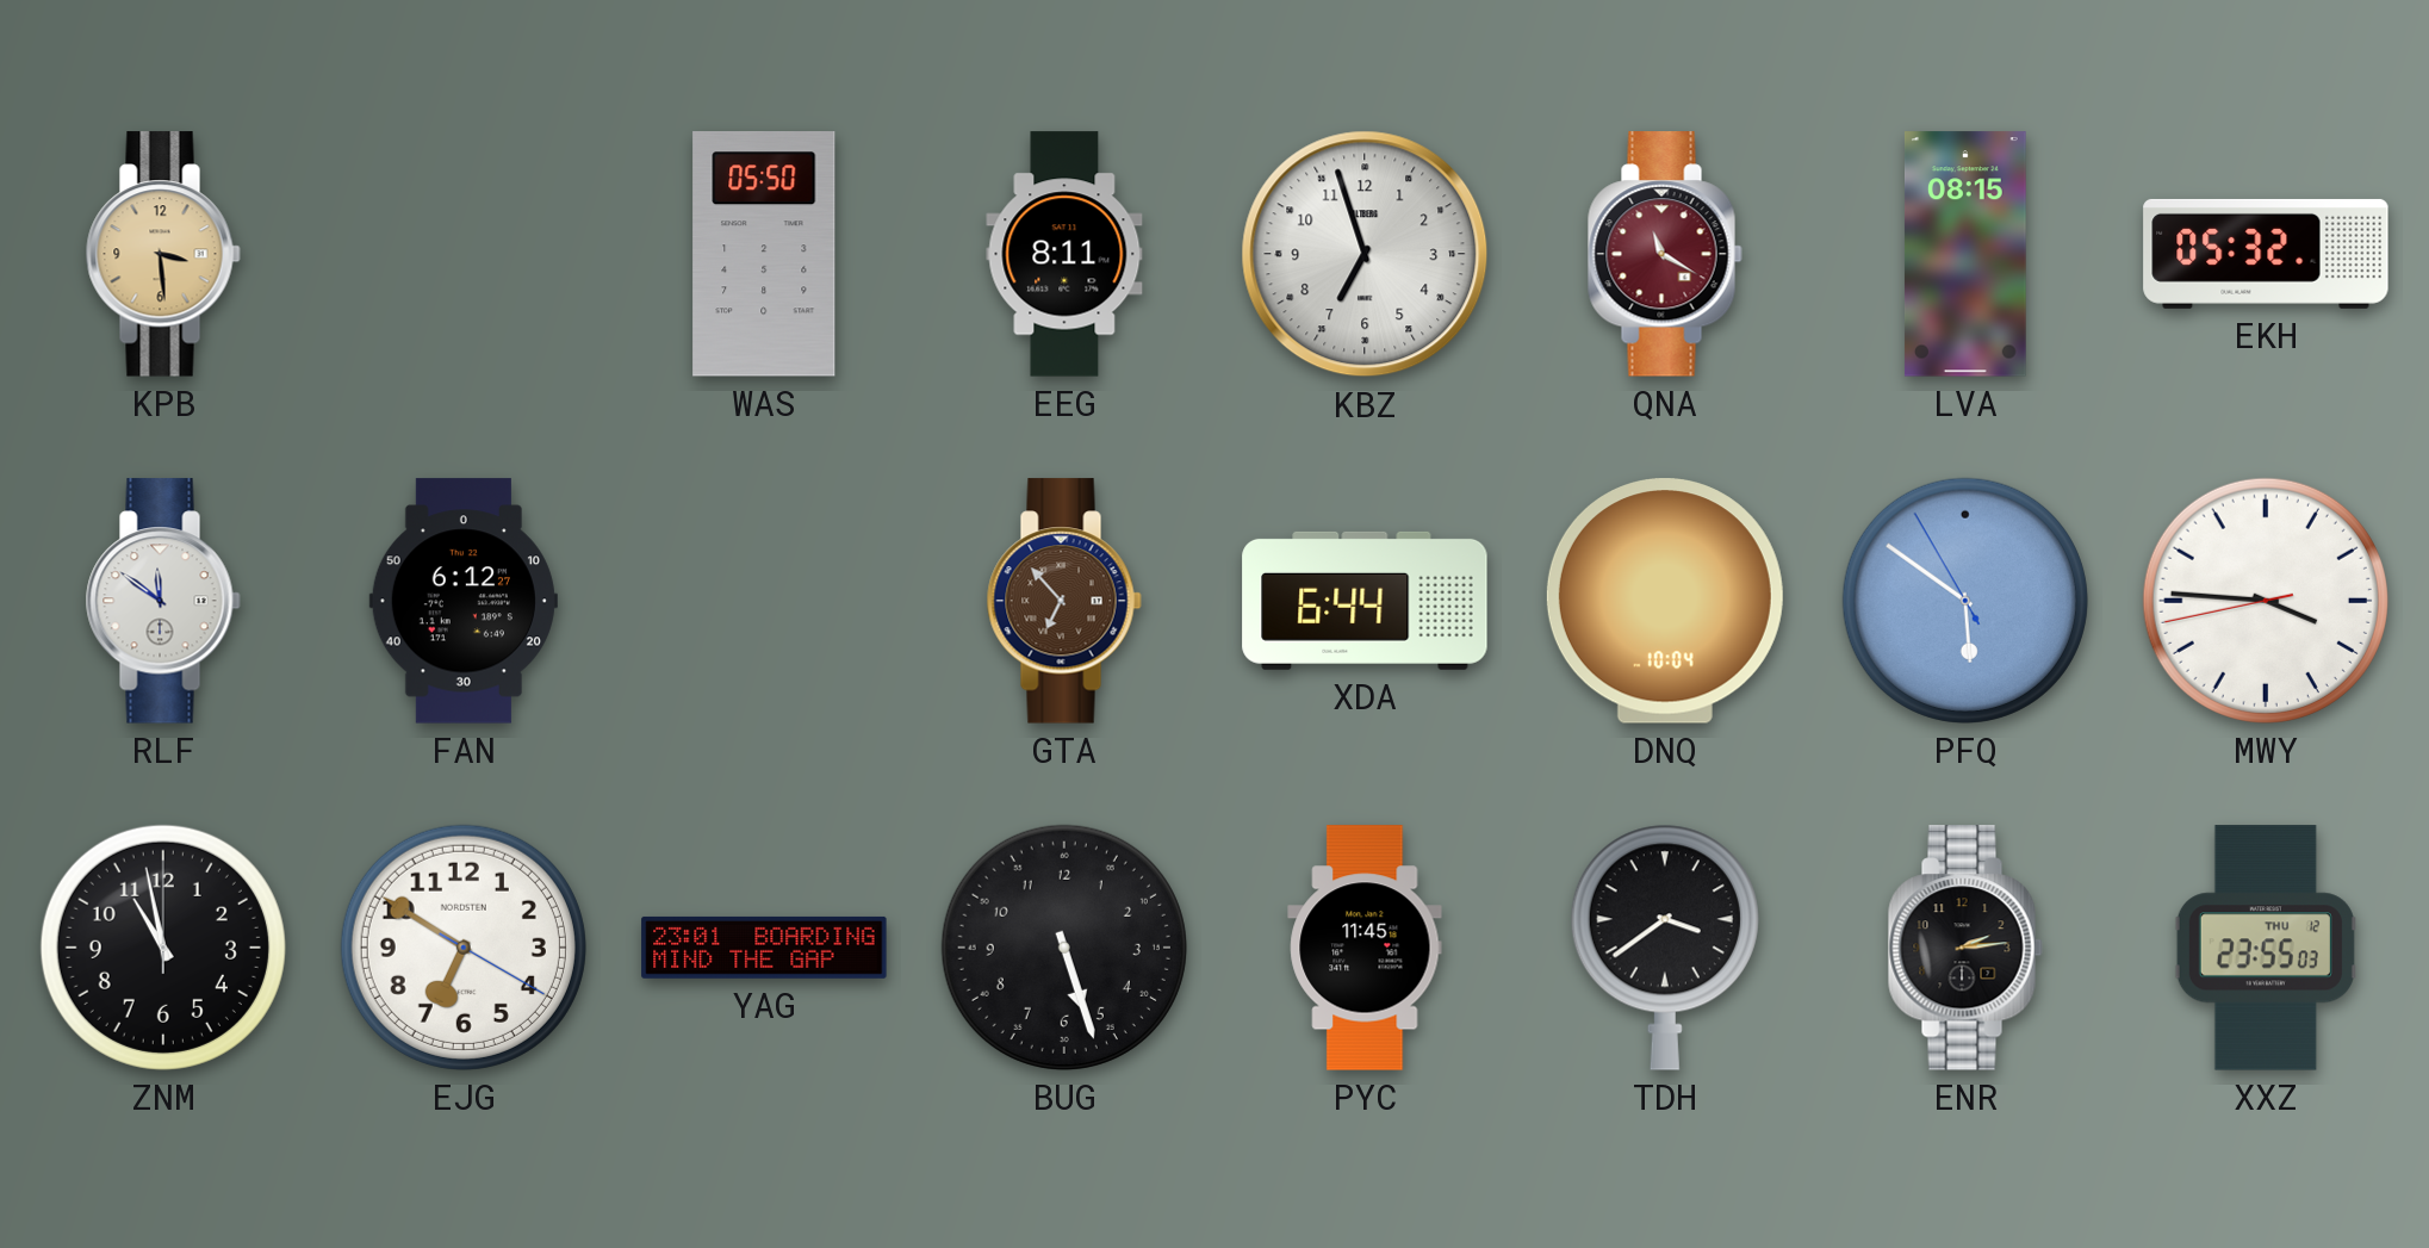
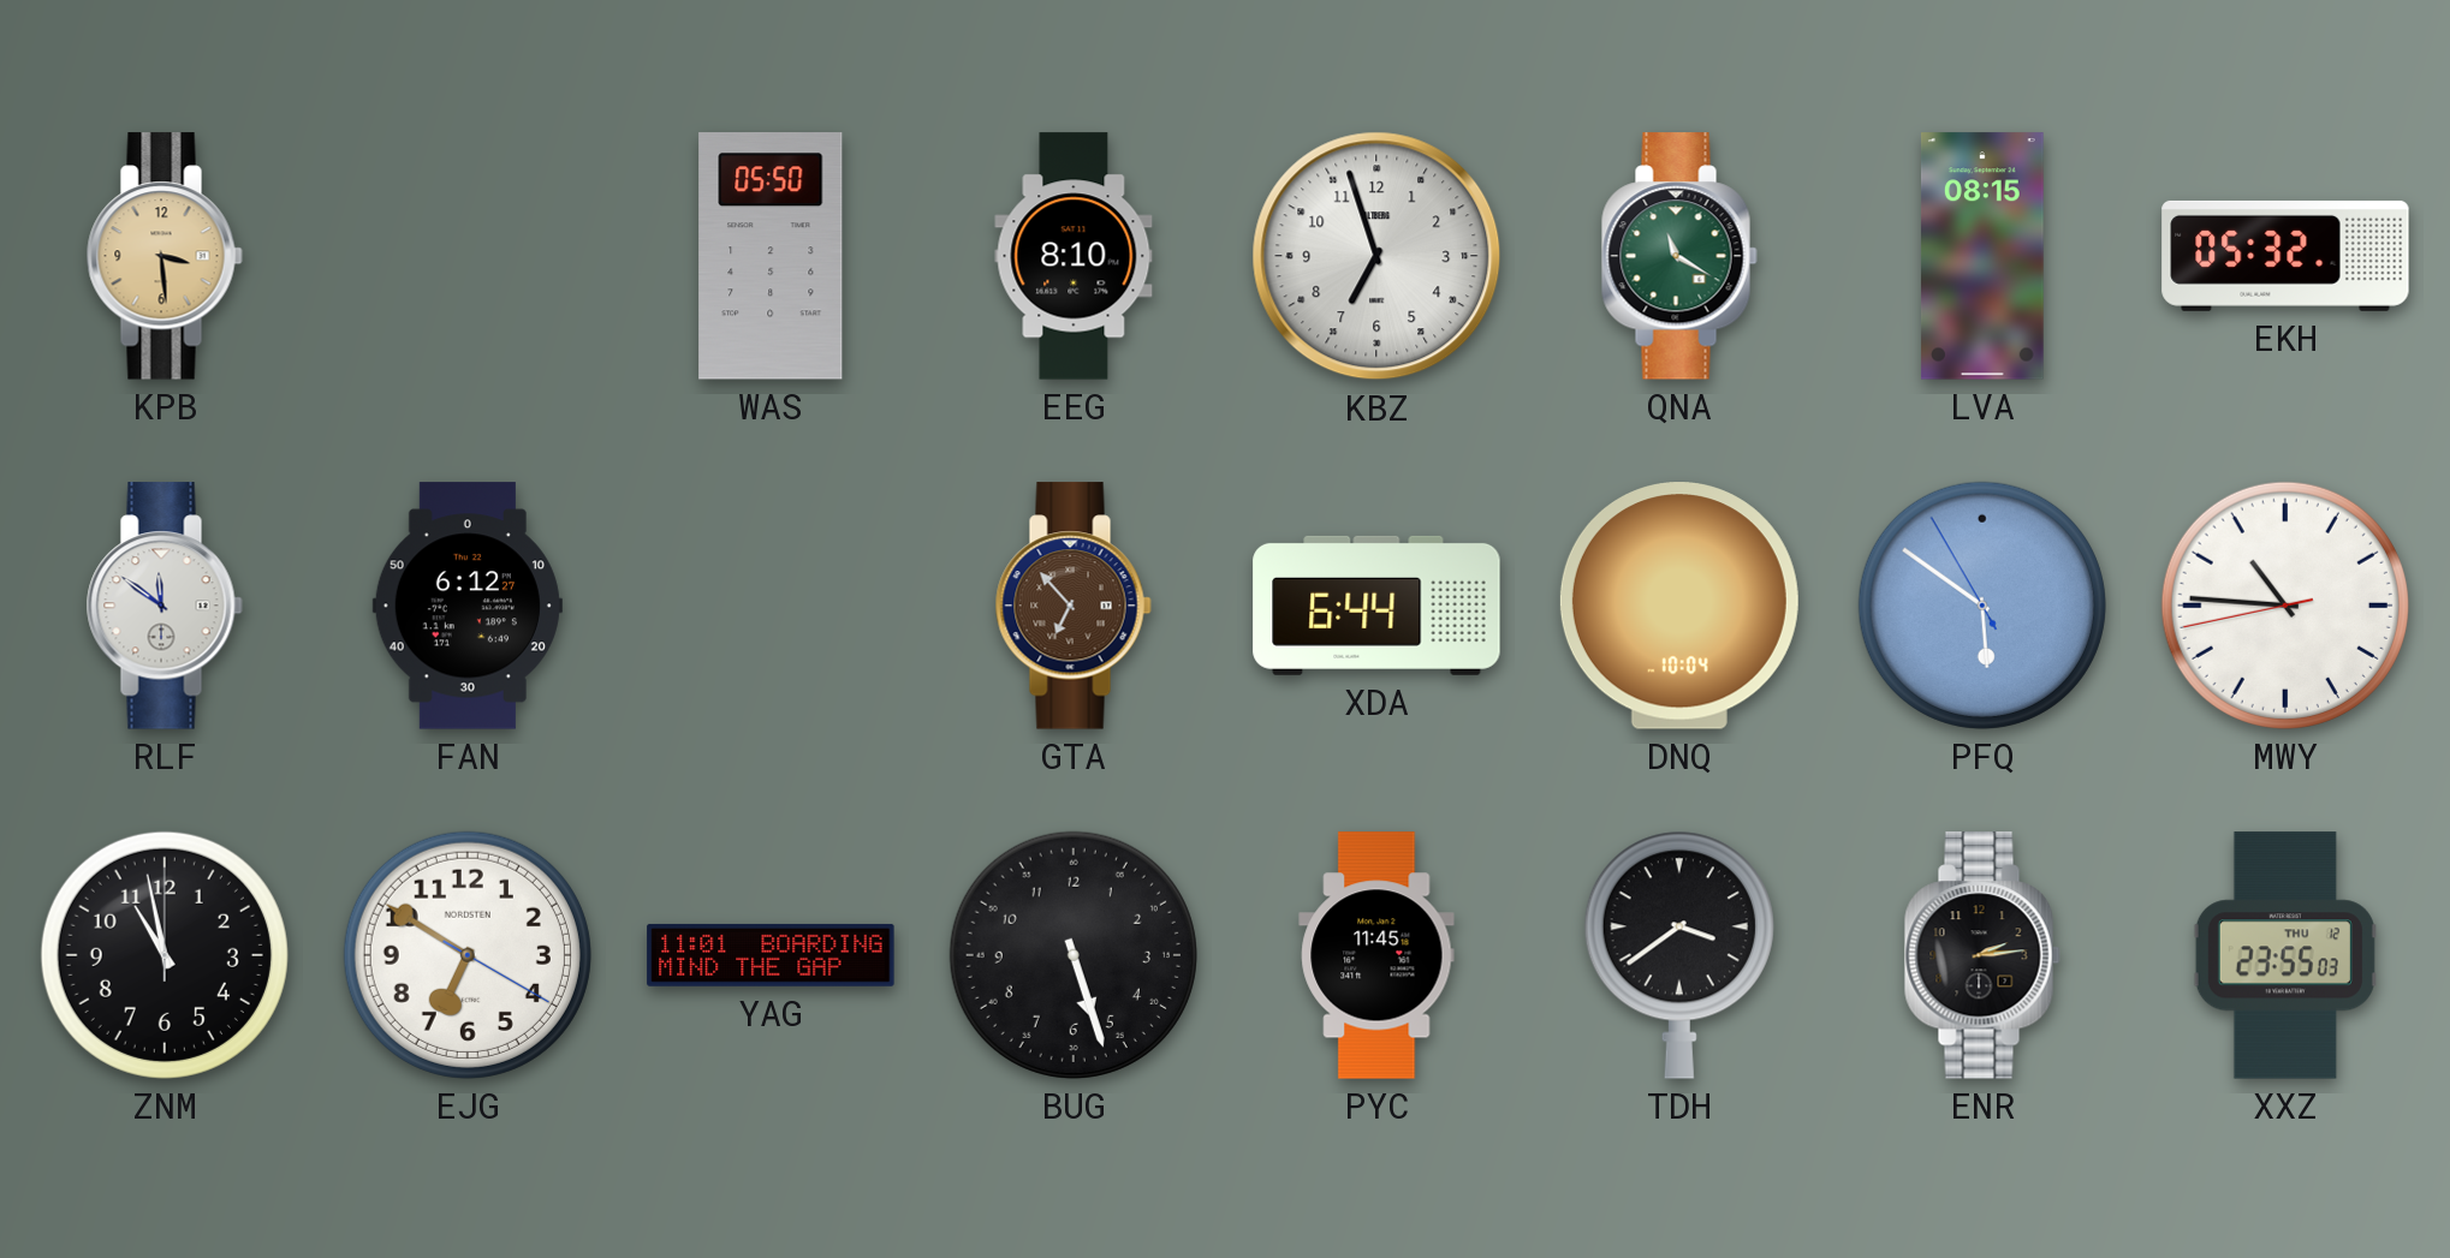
EEG: 8:11 -> 8:10
QNA dial: burgundy -> green
MWY: 3:45 -> 10:45
YAG: 23:01 -> 11:01
